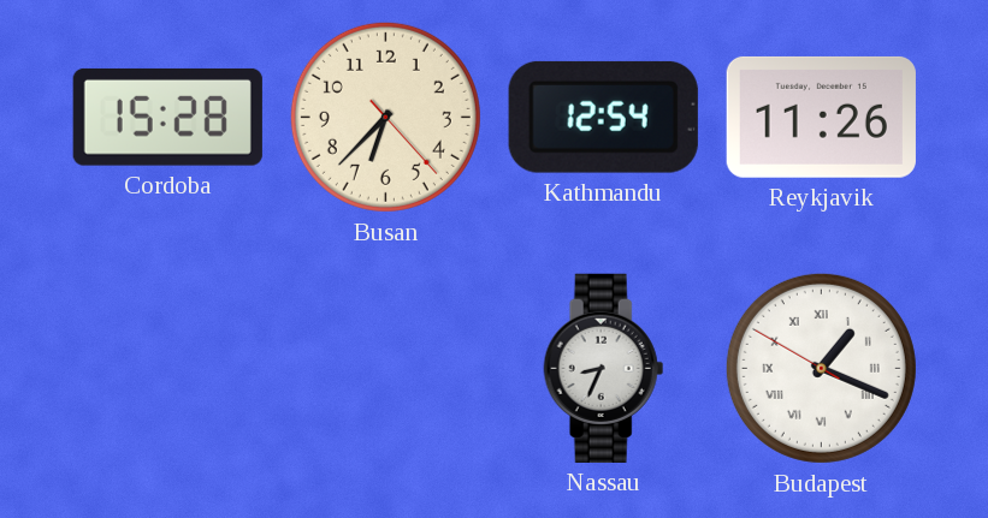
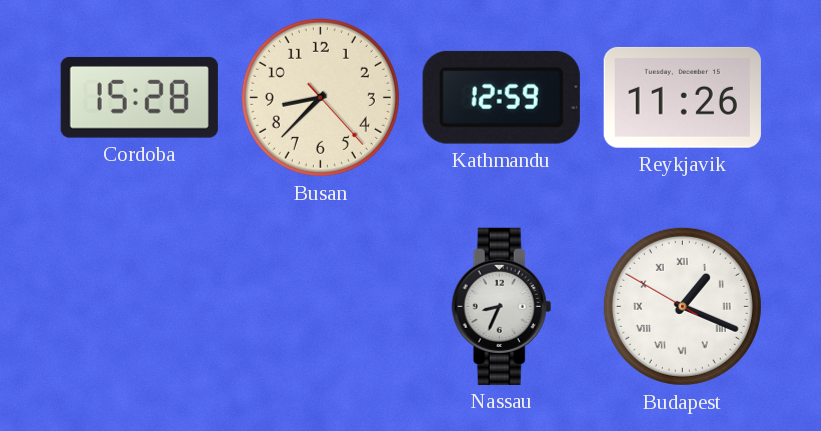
Busan: 6:37 -> 8:37
Kathmandu: 12:54 -> 12:59
